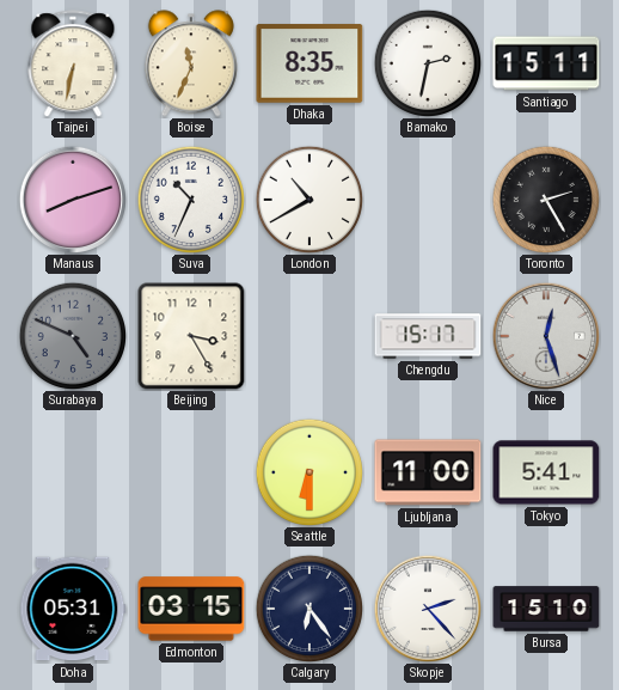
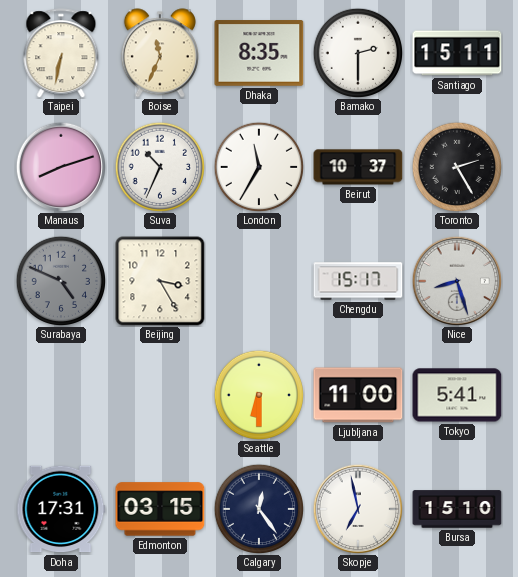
Bamako: 2:32 -> 2:30
London: 10:40 -> 11:35
Beirut: none -> 10:37
Nice: 12:27 -> 8:27
Doha: 05:31 -> 17:31
Calgary: 6:24 -> 12:24
Skopje: 2:23 -> 6:58
